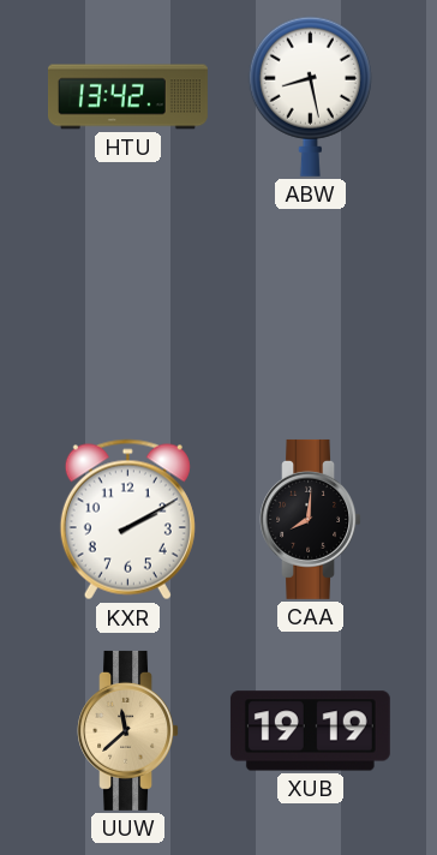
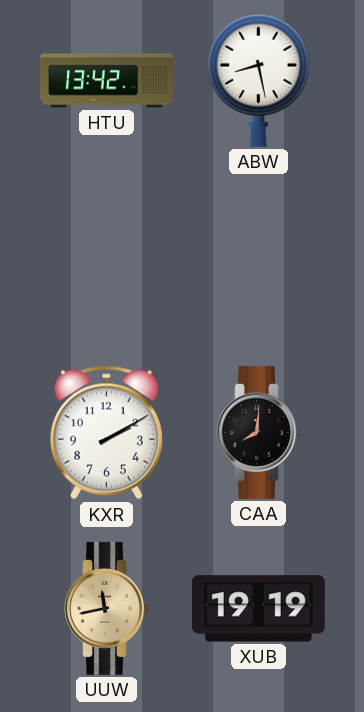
UUW: 11:38 -> 11:43
